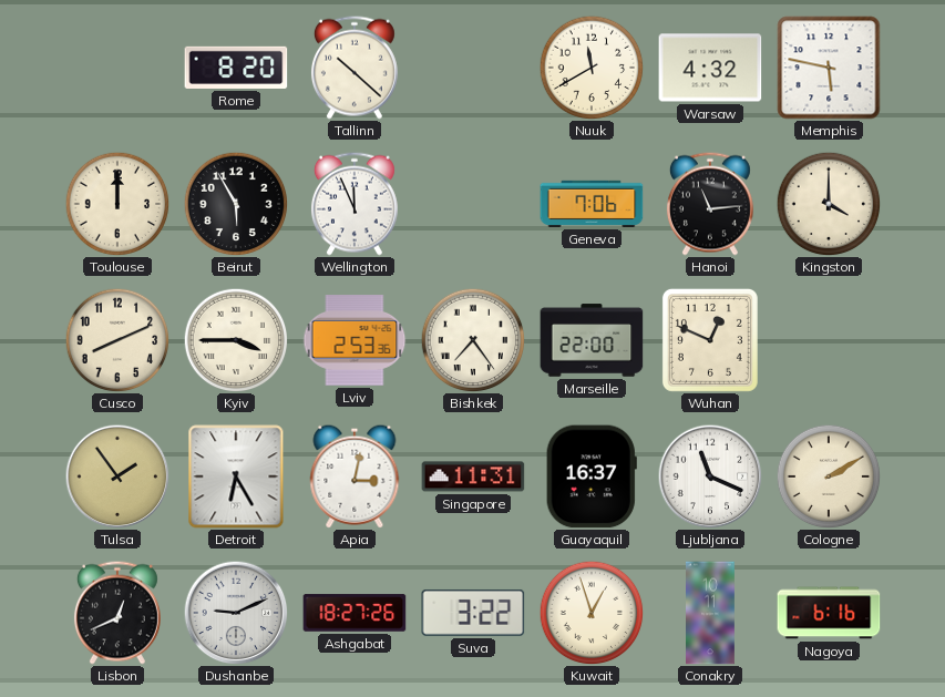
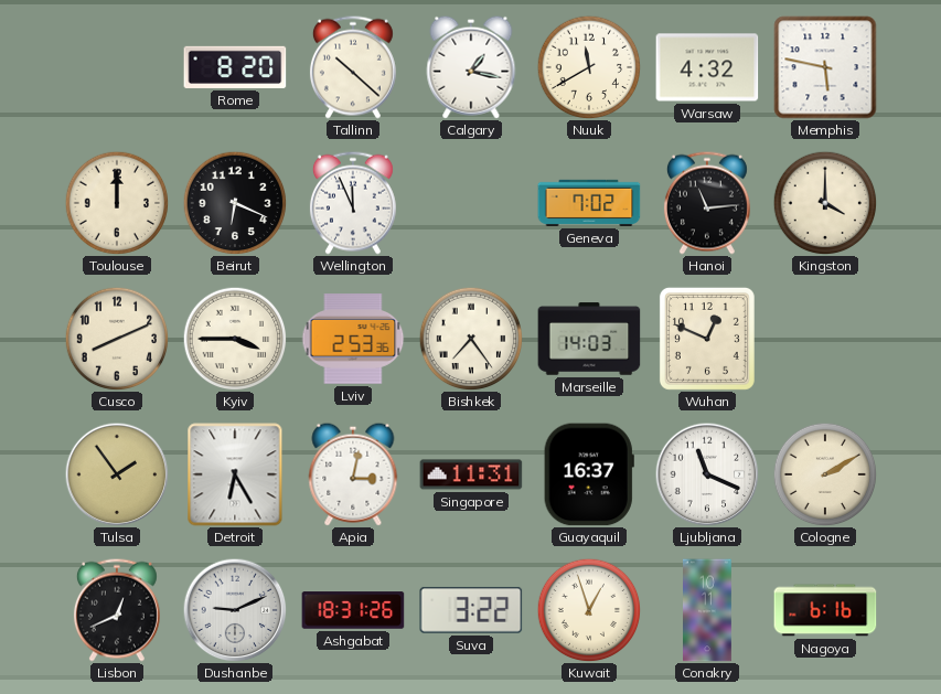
Calgary: none -> 1:17
Beirut: 5:55 -> 6:19
Geneva: 7:06 -> 7:02
Marseille: 22:00 -> 14:03
Ashgabat: 18:27 -> 18:31
